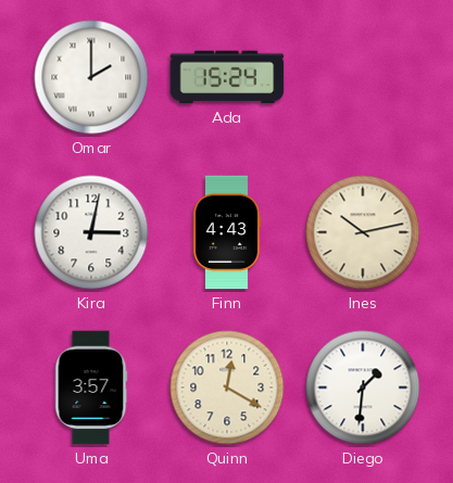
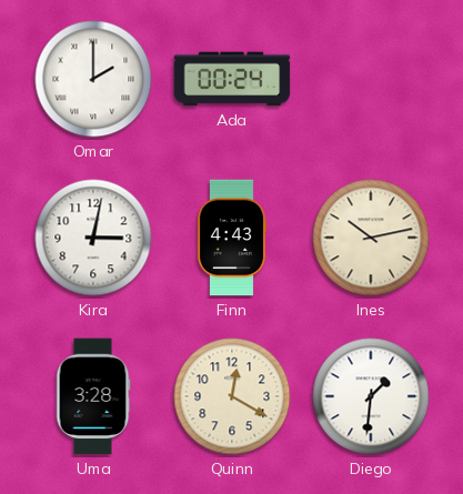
Ada: 15:24 -> 00:24
Uma: 3:57 -> 3:28
